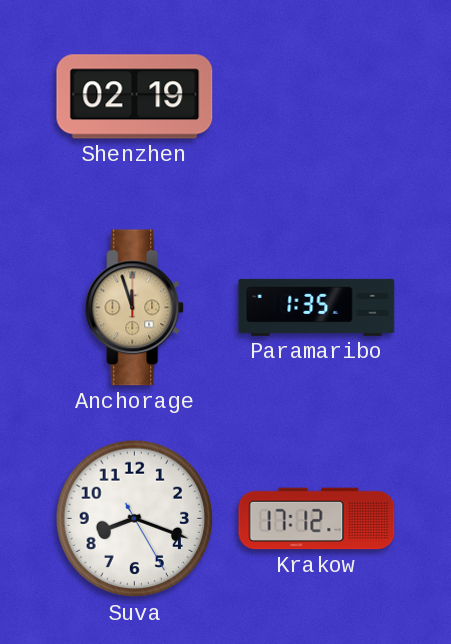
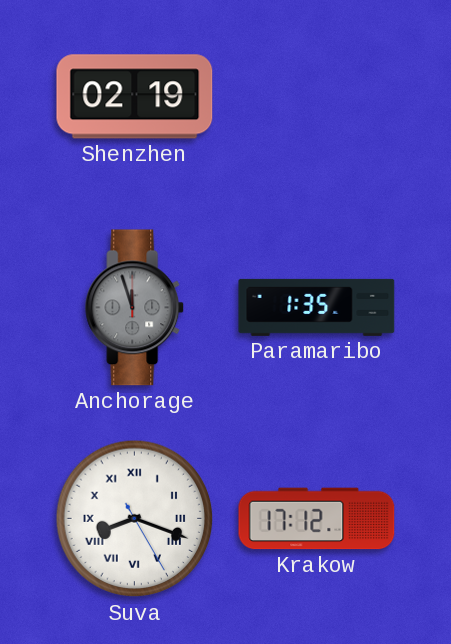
Anchorage dial: champagne -> grey
Suva numerals: Arabic -> Roman
